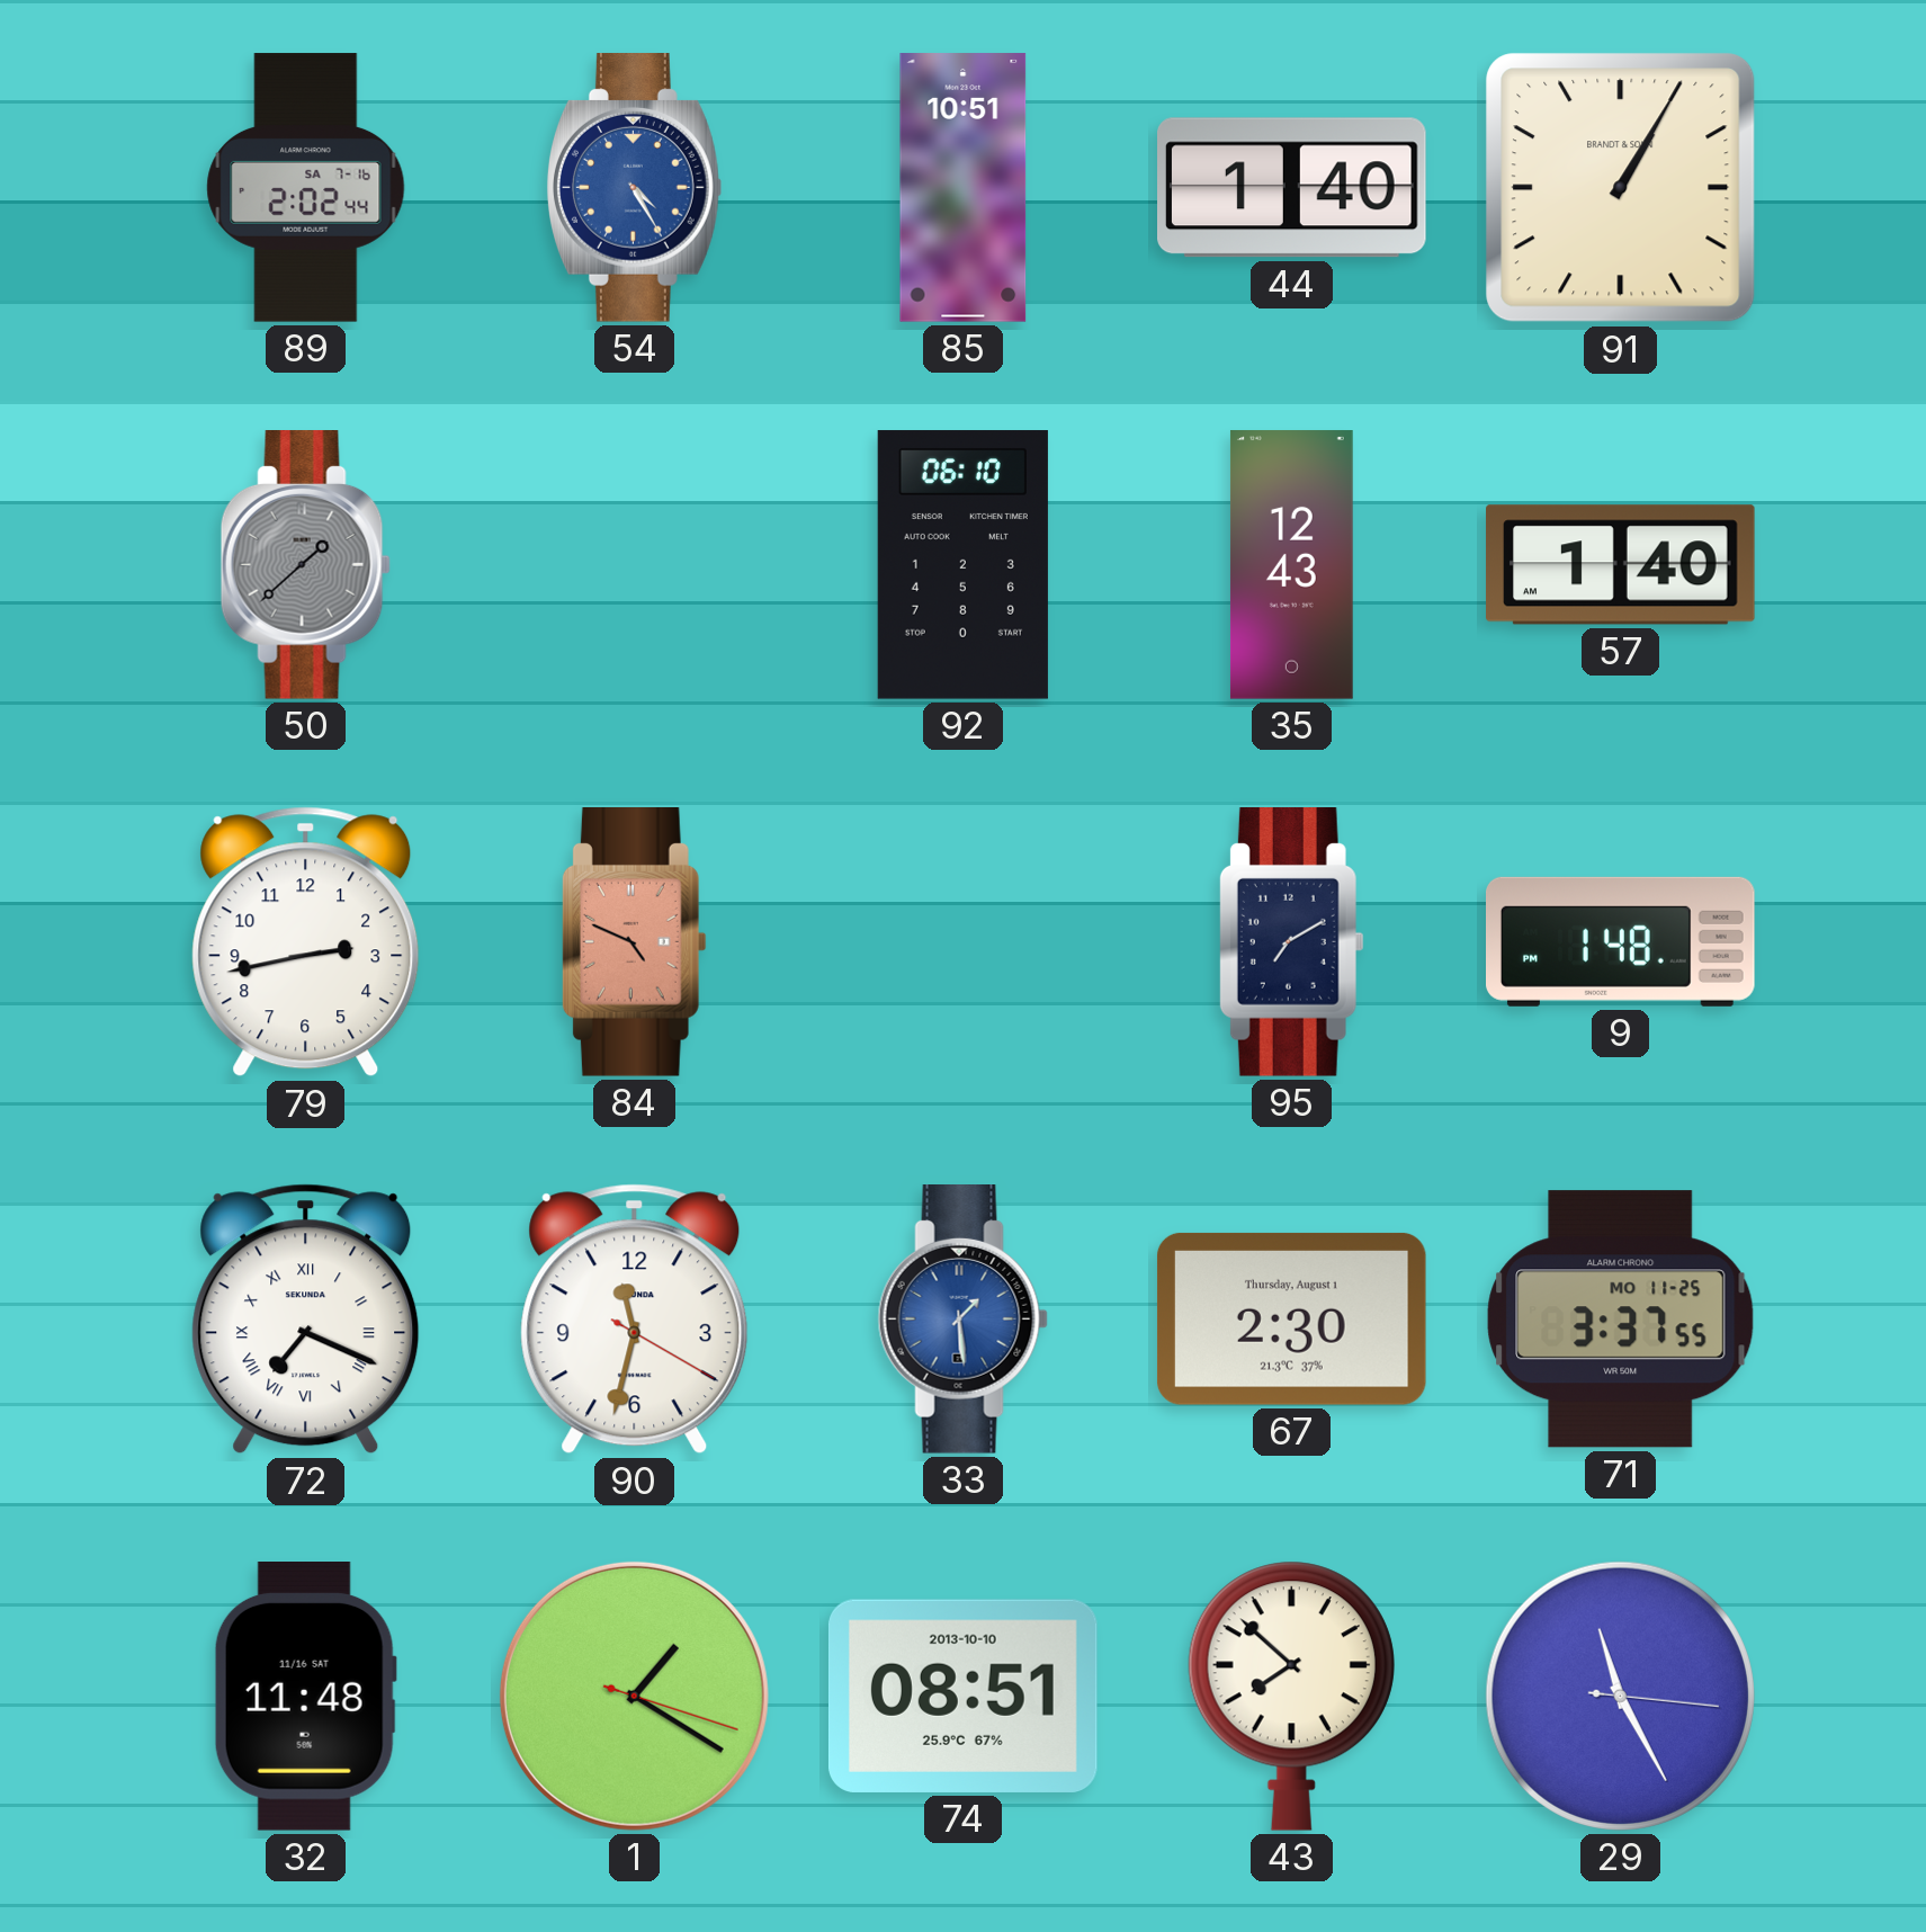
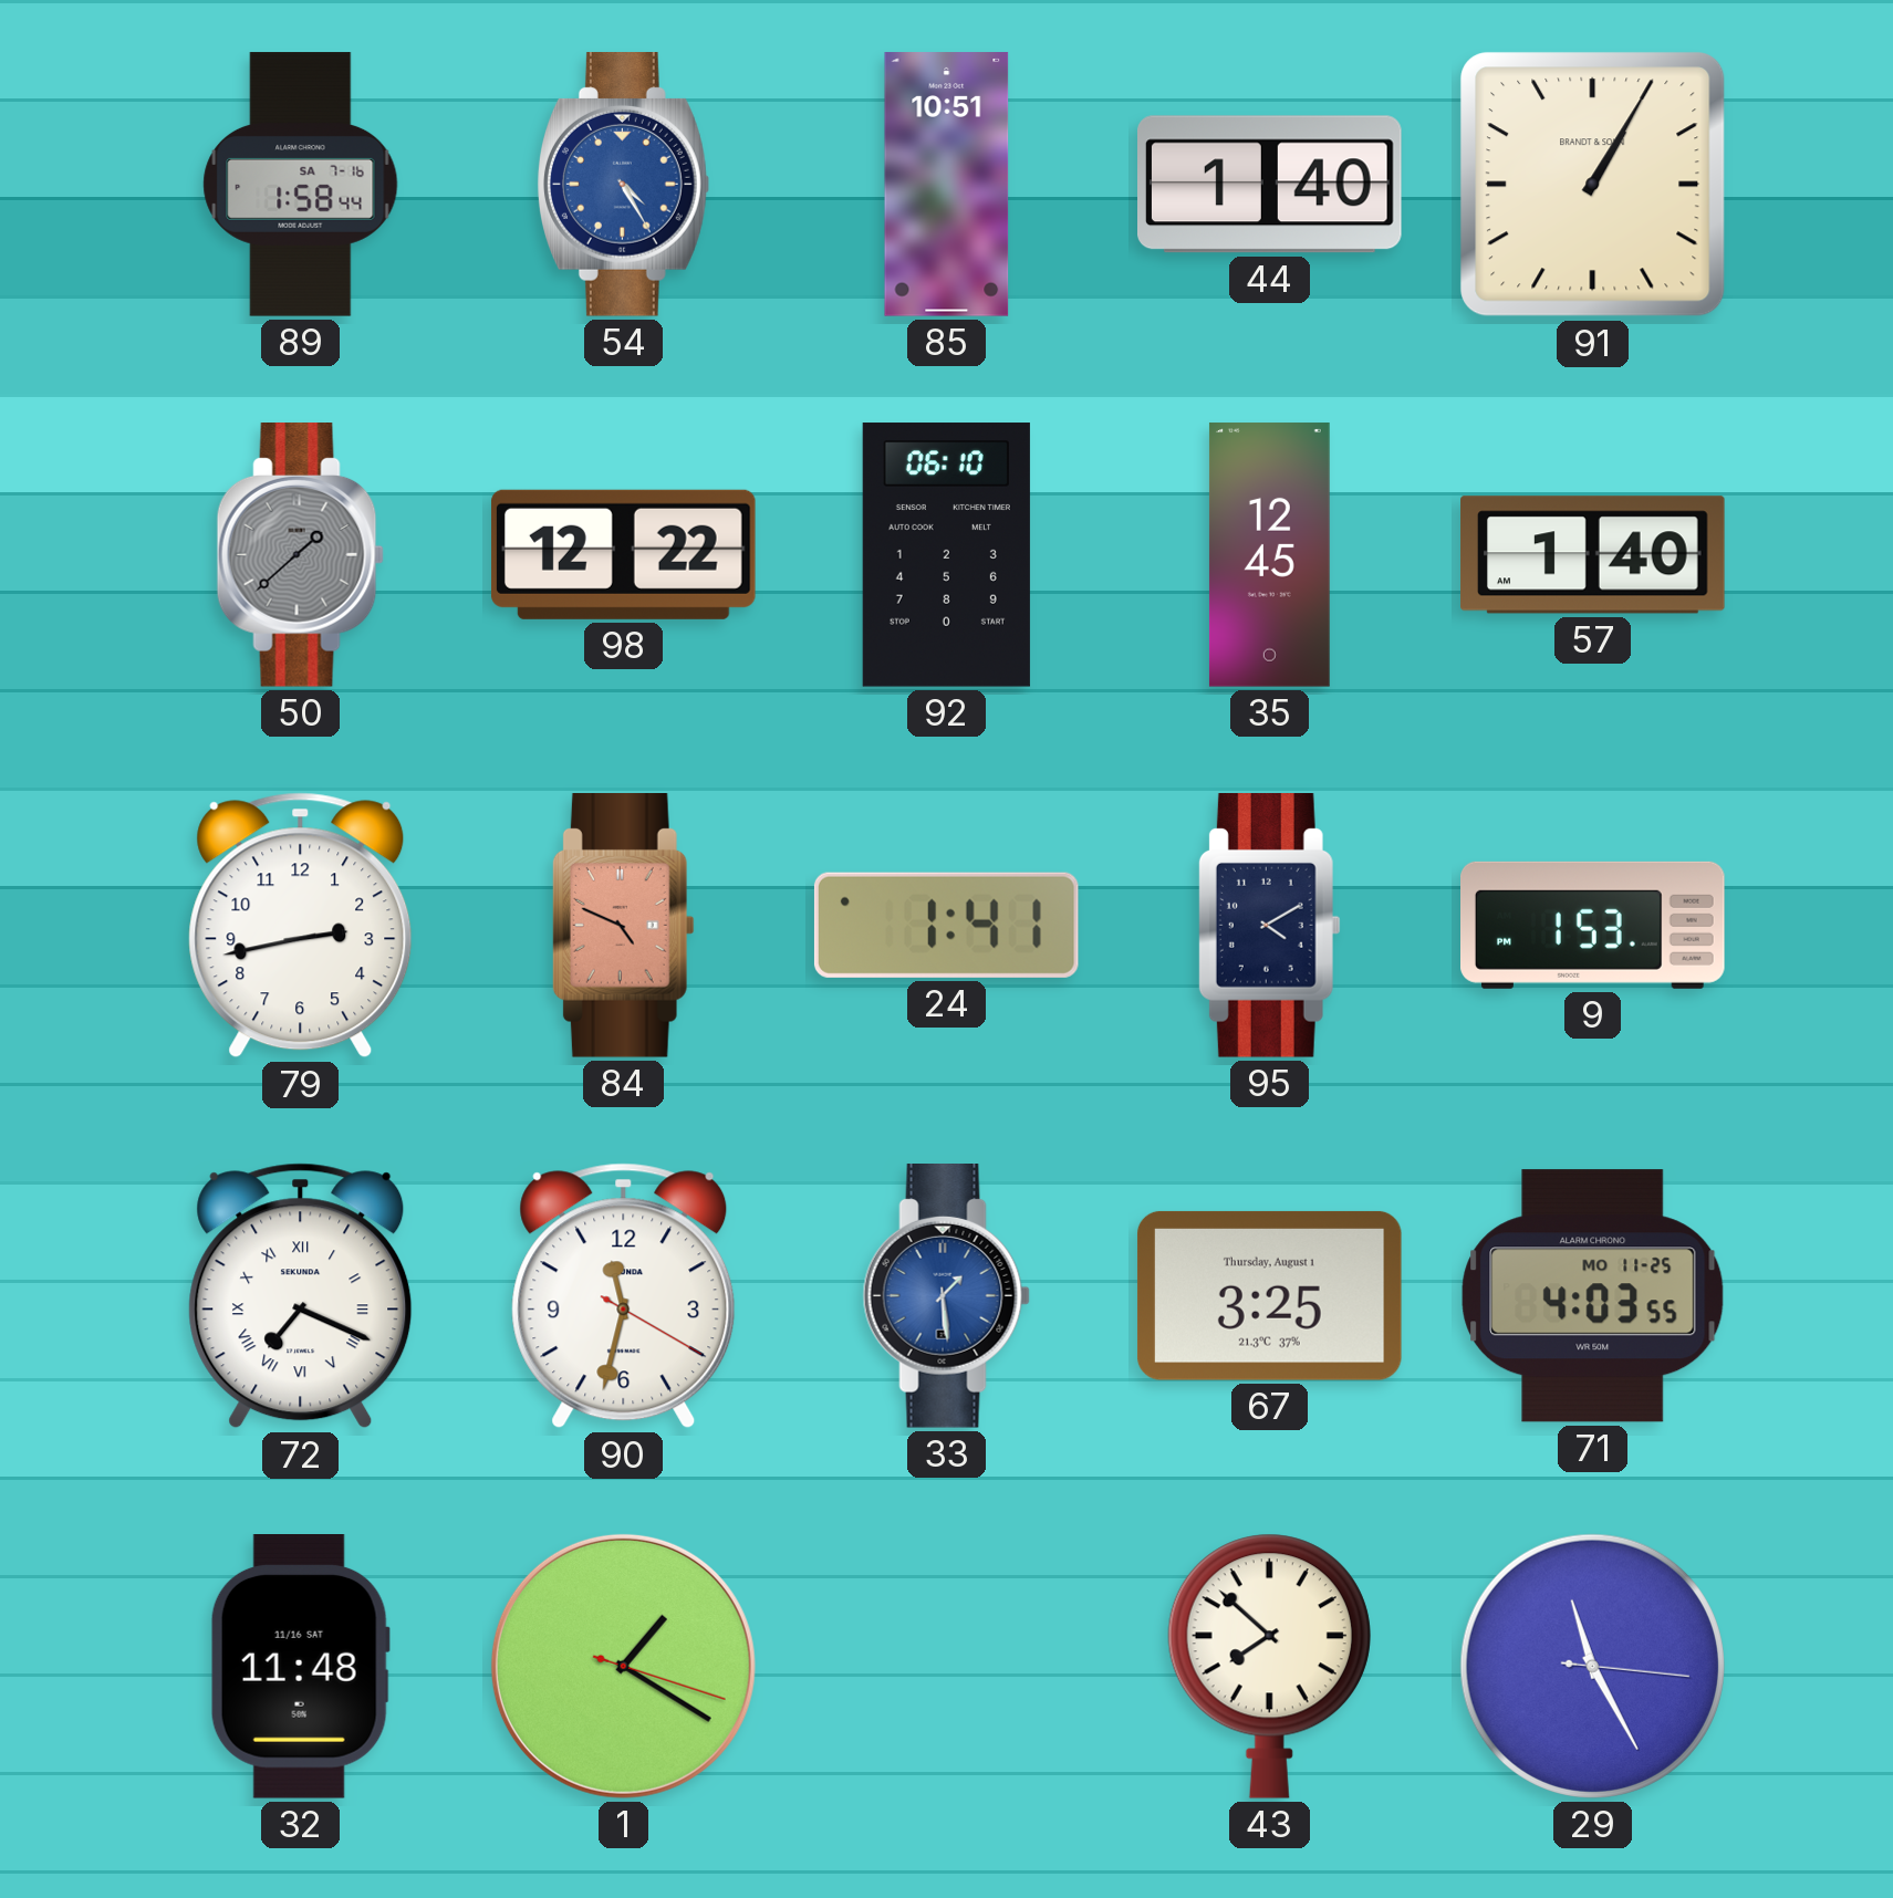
89: 2:02 -> 1:58
98: none -> 12:22
35: 12:43 -> 12:45
24: none -> 1:41
95: 7:10 -> 4:10
9: 1:48 -> 1:53
67: 2:30 -> 3:25
71: 3:37 -> 4:03
74: 08:51 -> none
